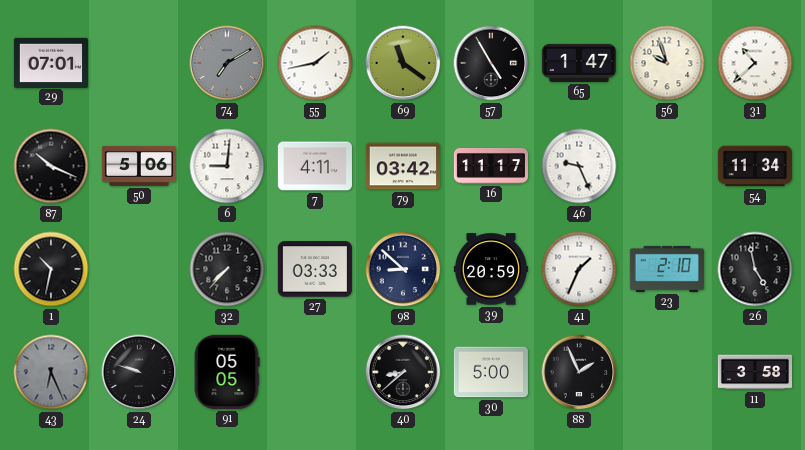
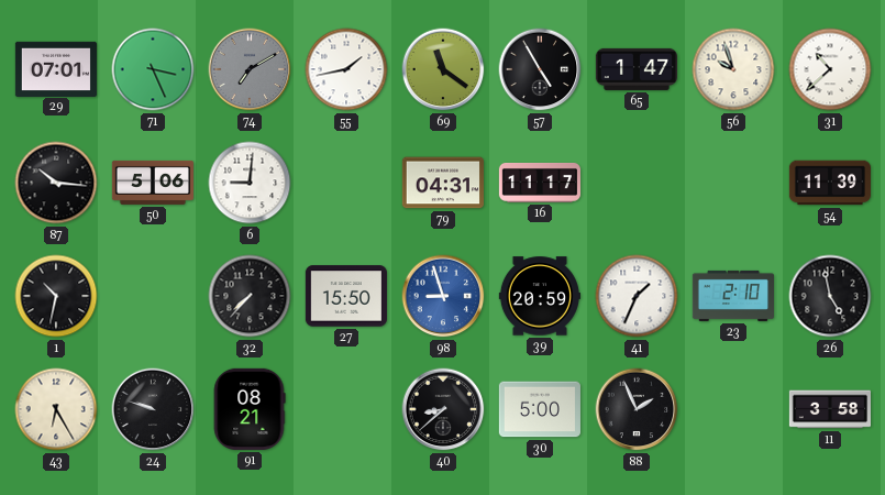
71: none -> 3:26
87: 10:19 -> 10:16
7: 4:11 -> none
79: 03:42 -> 04:31
46: 9:26 -> none
54: 11:34 -> 11:39
27: 03:33 -> 15:50
98: 8:52 -> 8:57
98 dial: navy -> blue
43: 6:26 -> 6:25
43 dial: grey -> cream
91: 05:05 -> 08:21
